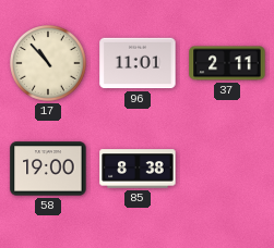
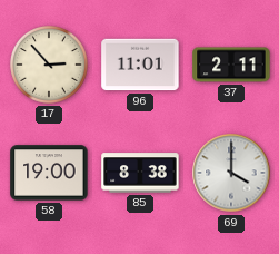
17: 10:53 -> 2:53
69: none -> 4:00
